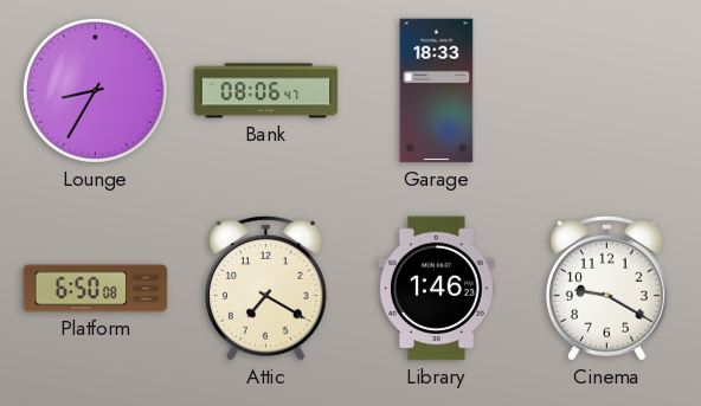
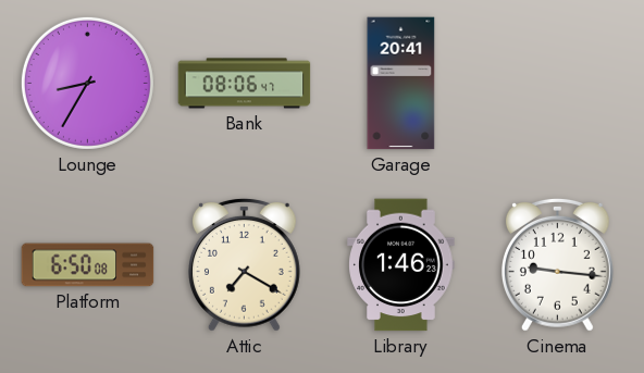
Garage: 18:33 -> 20:41
Cinema: 9:20 -> 9:16
